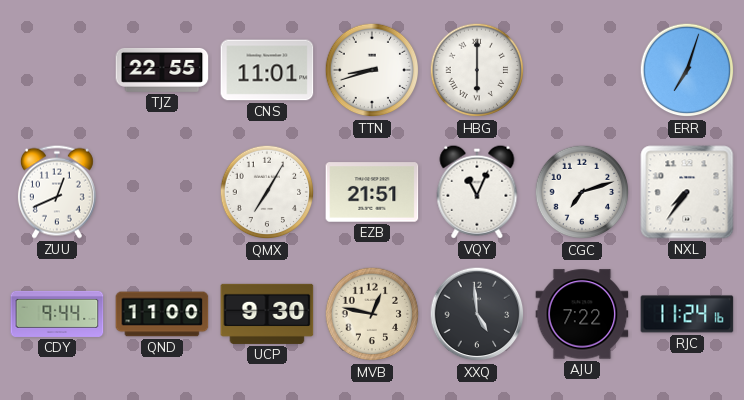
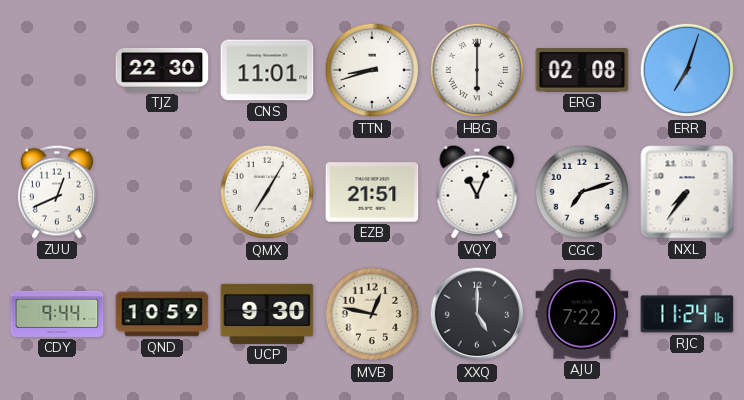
TJZ: 22:55 -> 22:30
ERG: none -> 02:08
QND: 11:00 -> 10:59
XXQ: 4:59 -> 5:00
